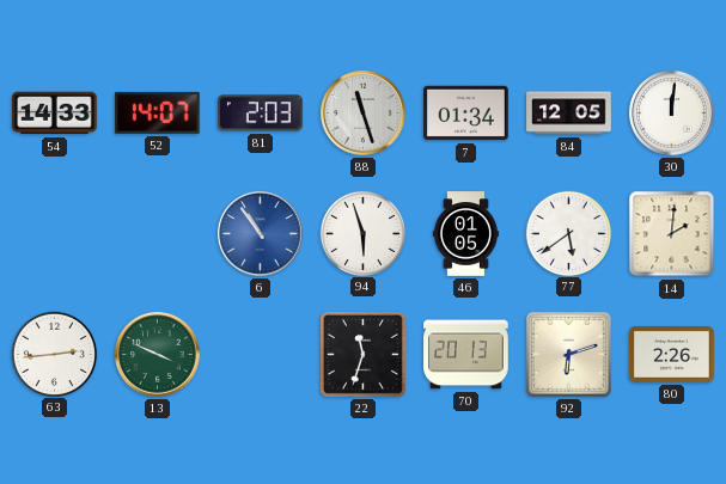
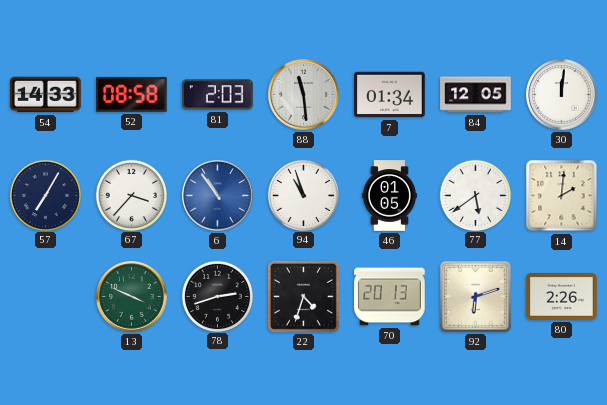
52: 14:07 -> 08:58
88: 11:27 -> 11:29
57: none -> 7:05
67: none -> 3:37
94: 5:57 -> 10:57
63: 2:44 -> none
78: none -> 2:42
22: 11:33 -> 4:33
